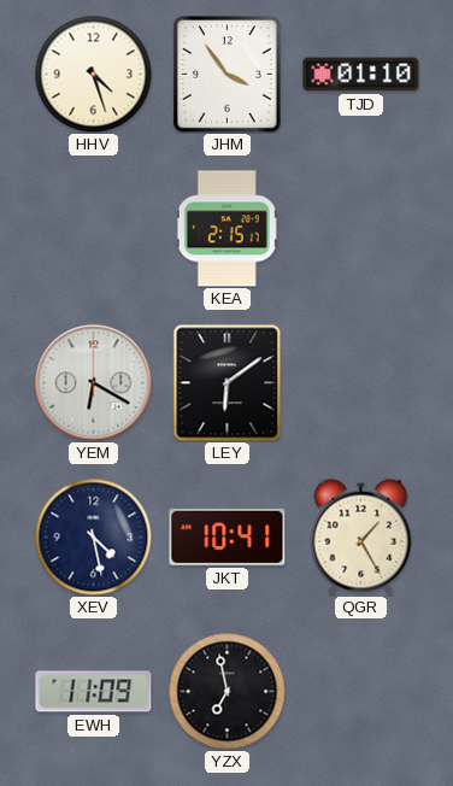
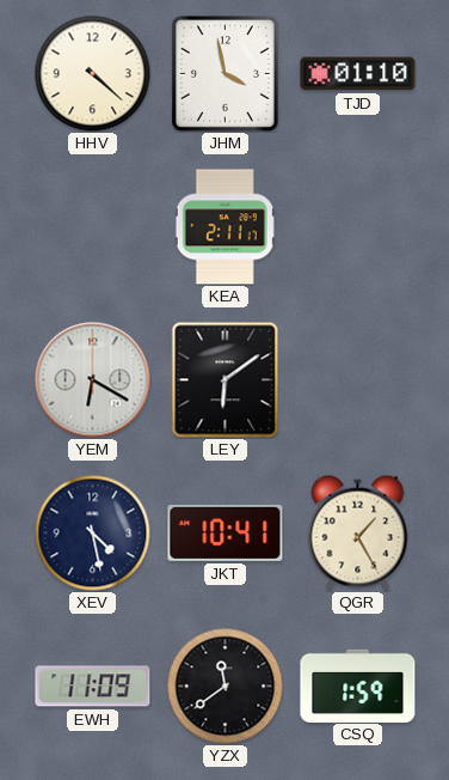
HHV: 4:27 -> 4:22
JHM: 3:54 -> 3:58
KEA: 2:15 -> 2:11
YZX: 6:58 -> 11:39
CSQ: none -> 1:59
